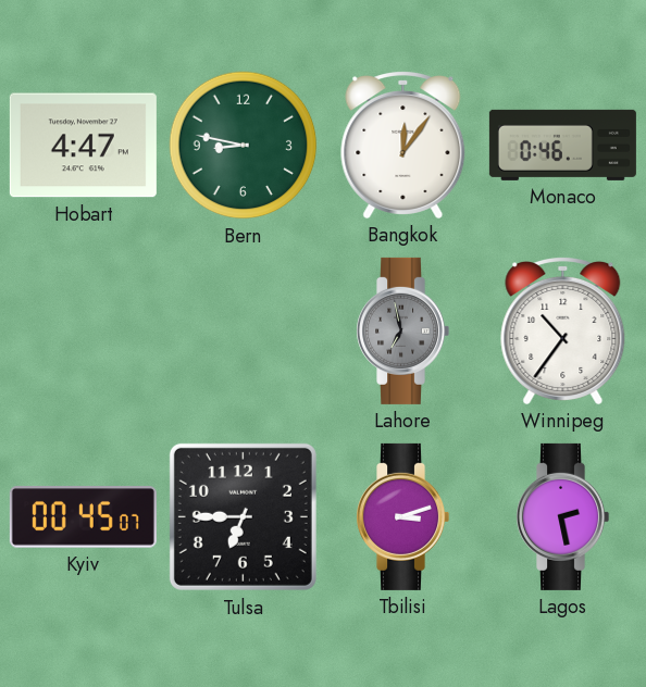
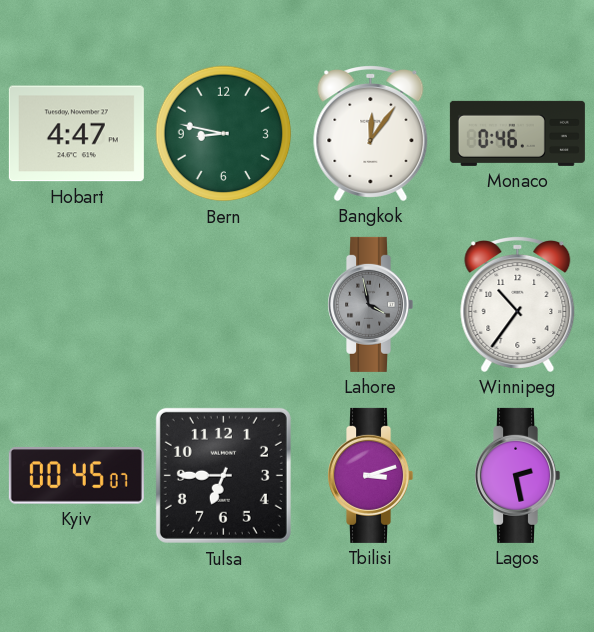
Lahore: 6:58 -> 3:58
